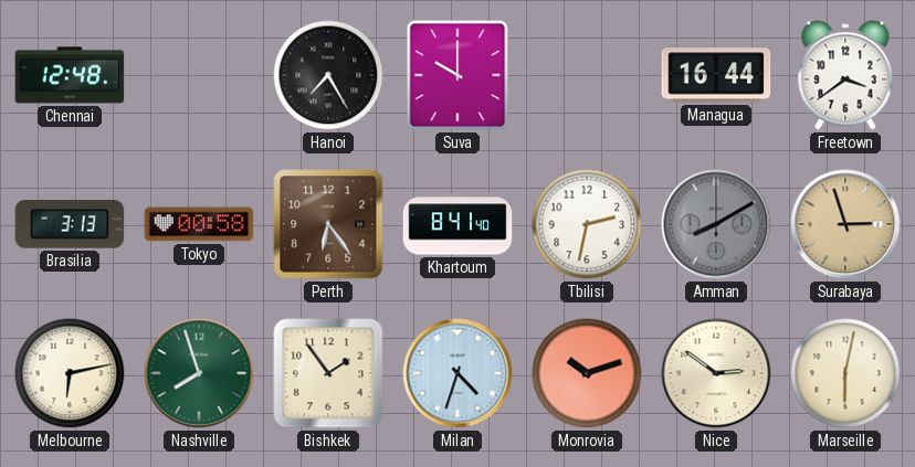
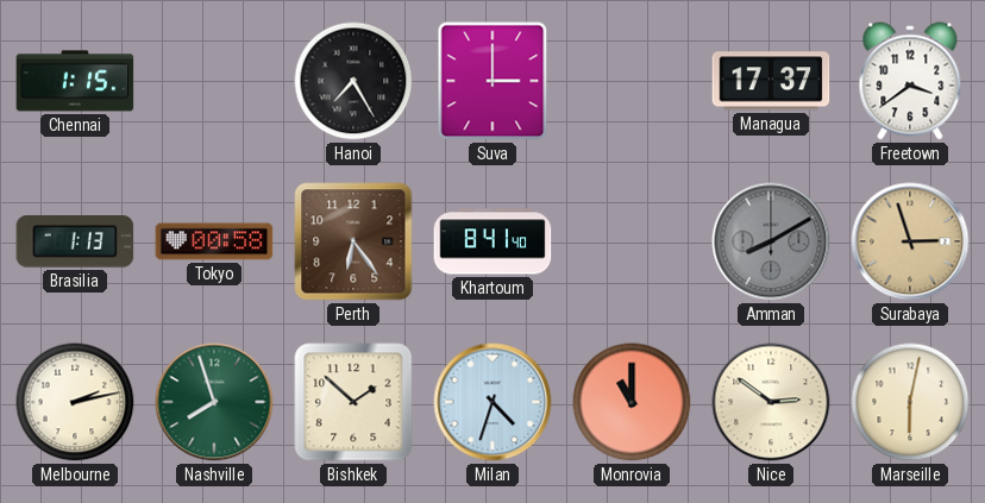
Chennai: 12:48 -> 1:15
Suva: 10:00 -> 3:00
Managua: 16:44 -> 17:37
Brasilia: 3:13 -> 1:13
Tbilisi: 2:32 -> none
Melbourne: 6:13 -> 2:13
Bishkek: 1:54 -> 1:52
Monrovia: 10:12 -> 11:00
